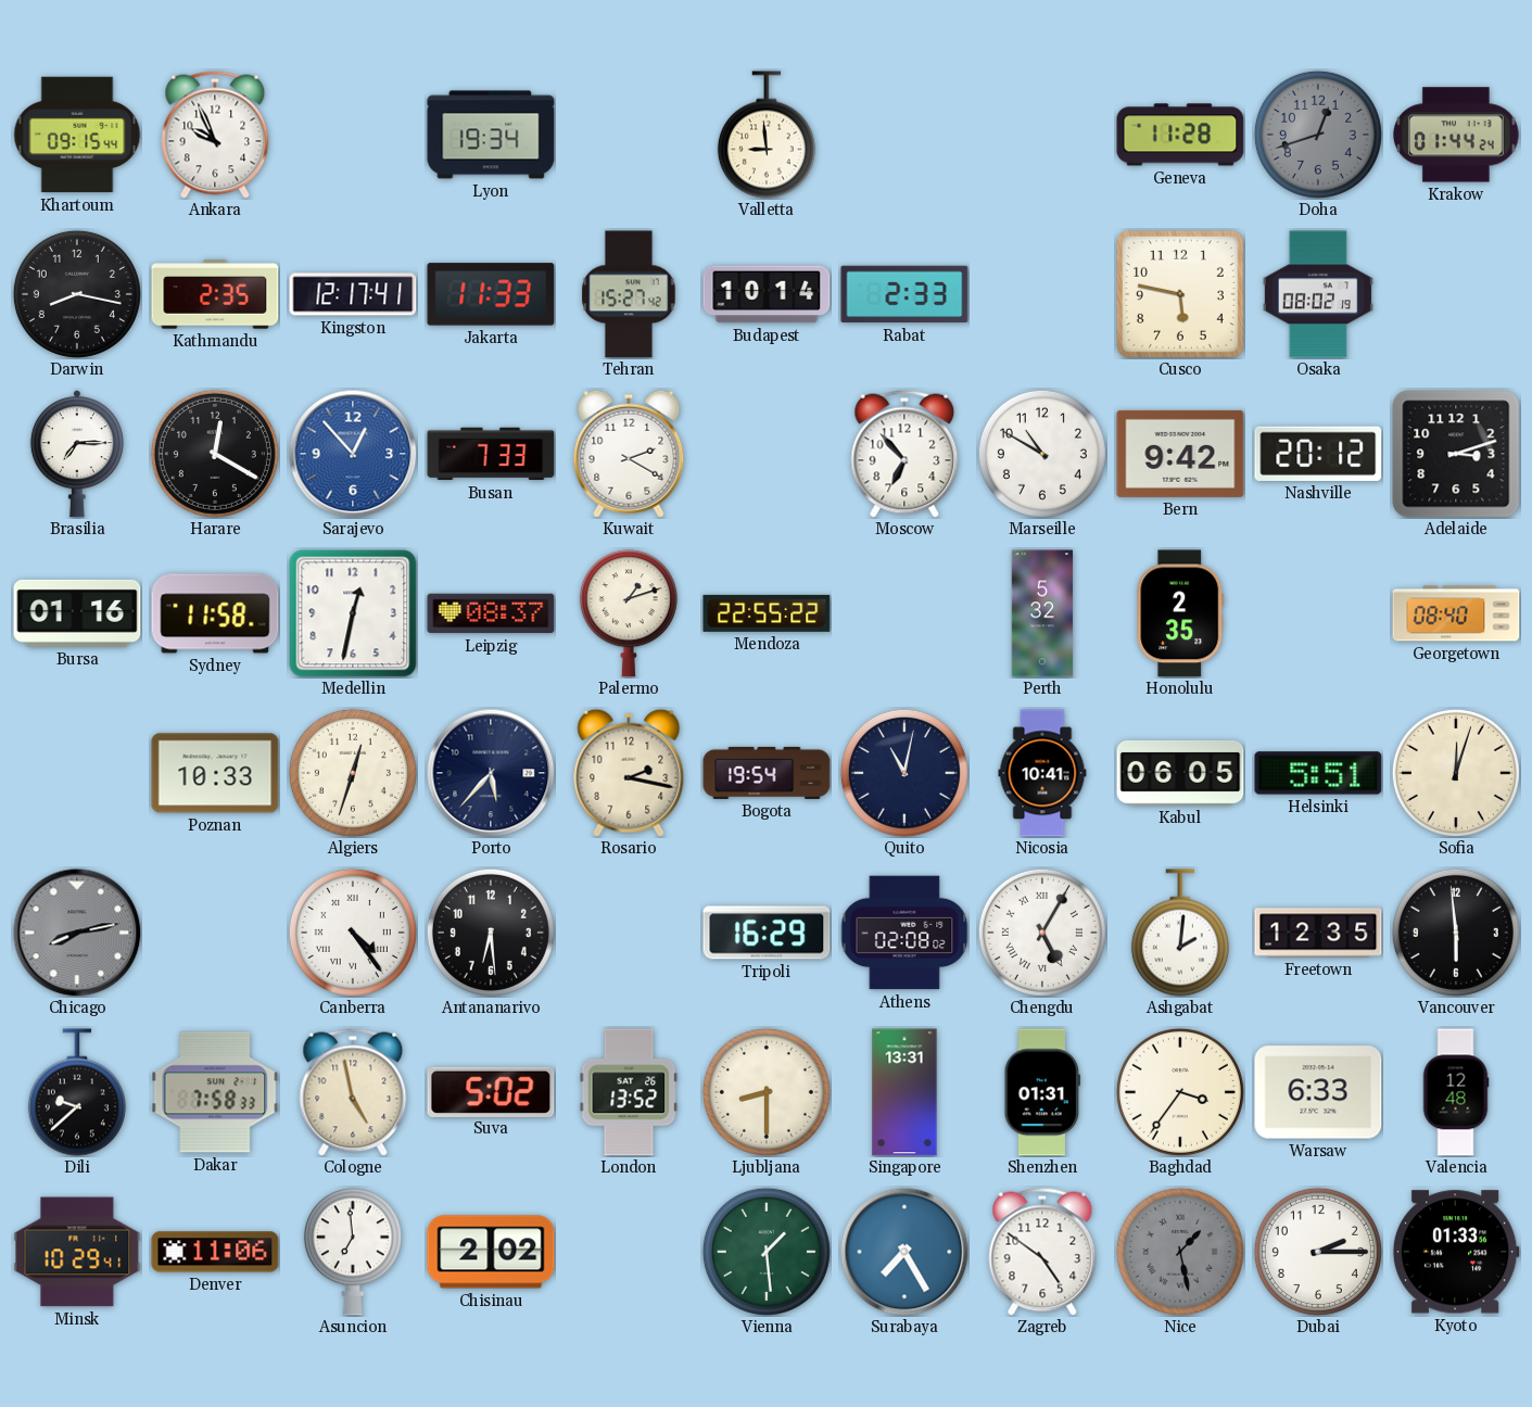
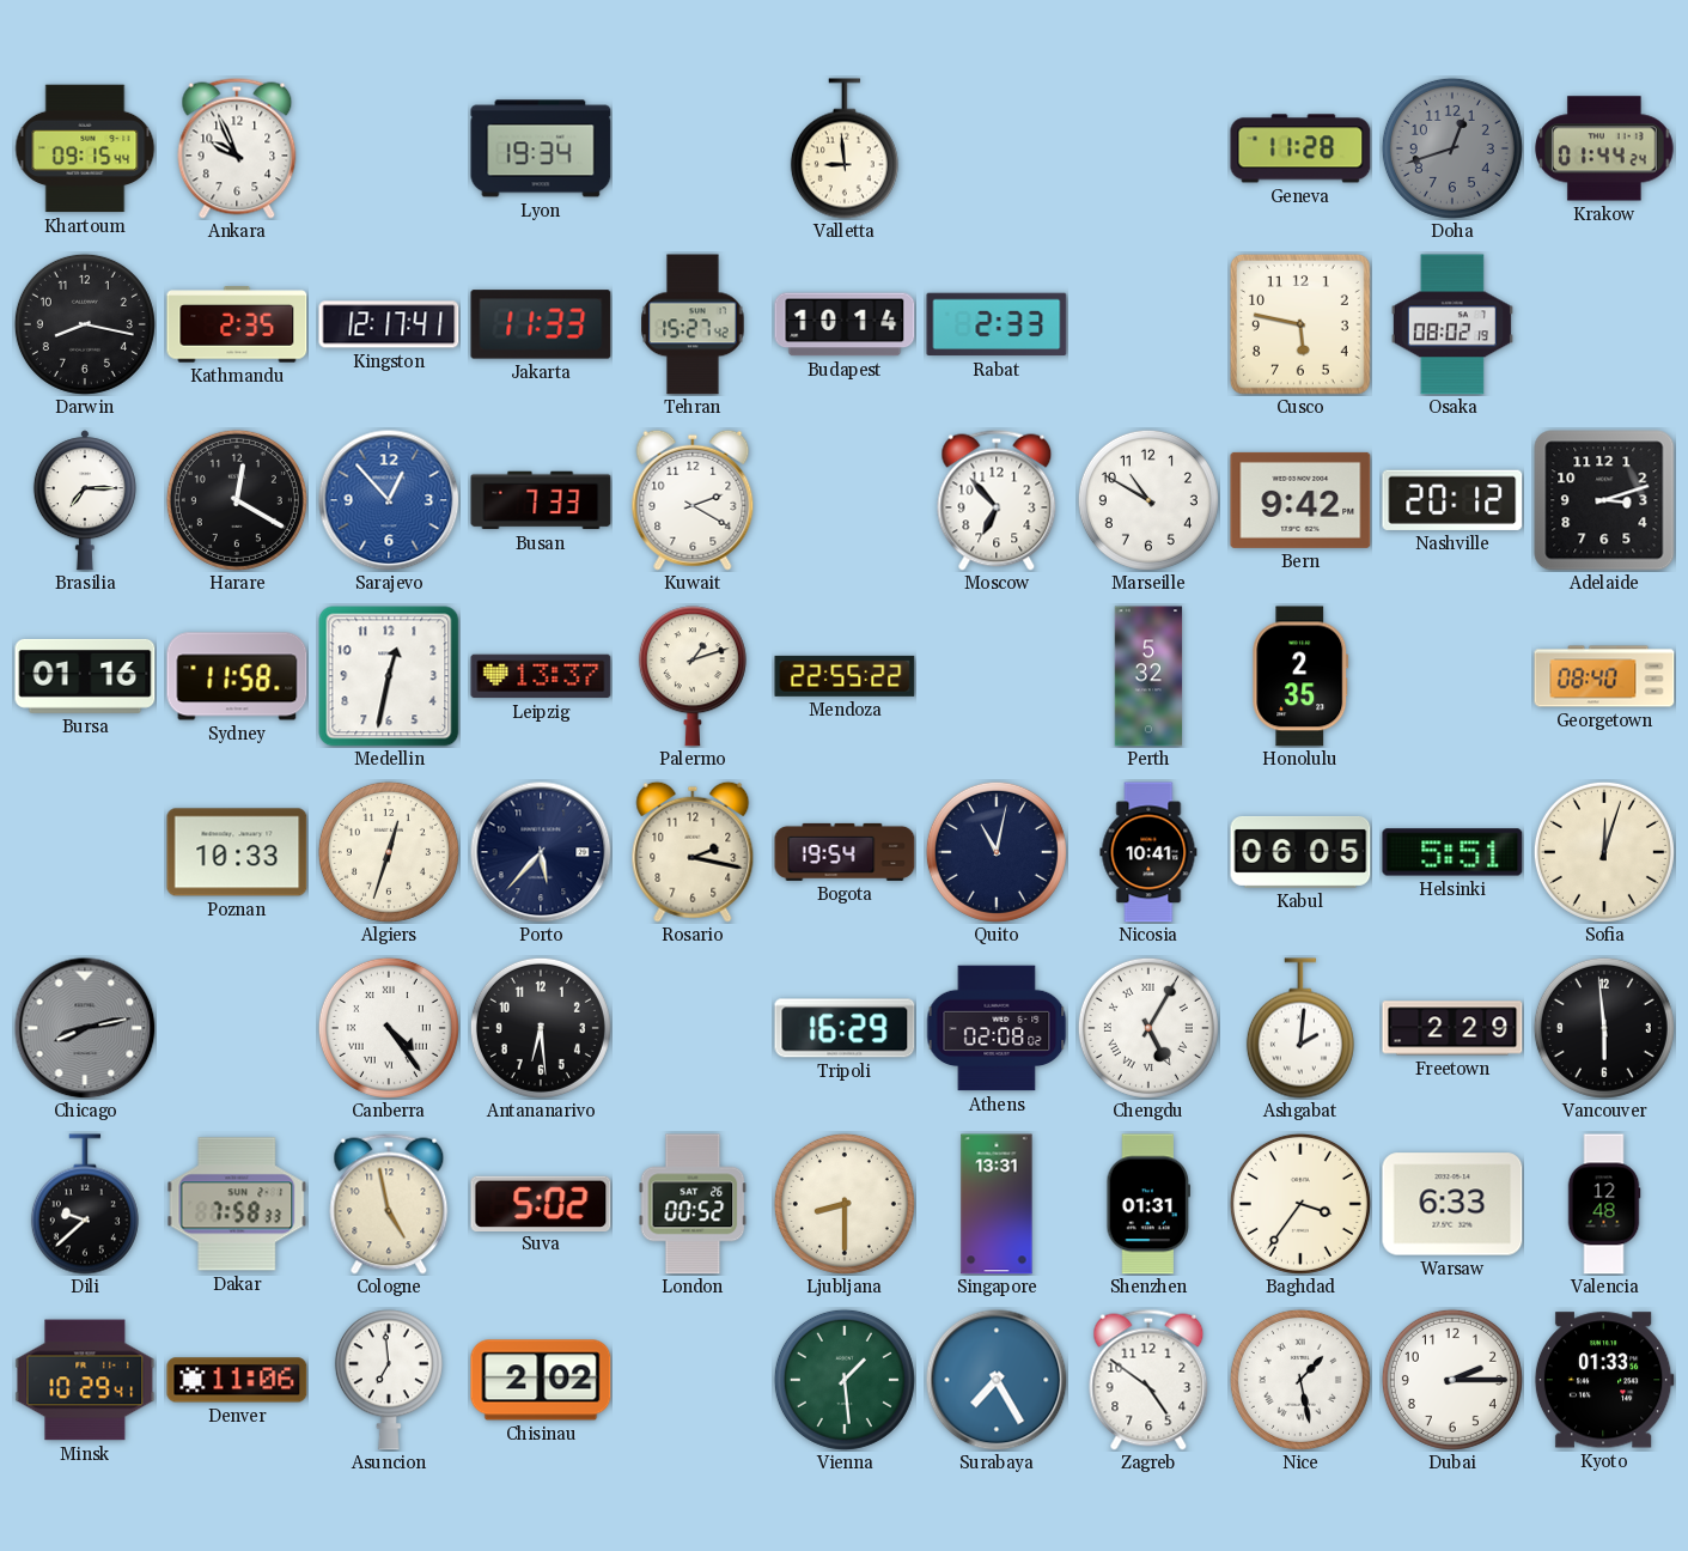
Leipzig: 08:37 -> 13:37
Freetown: 12:35 -> 2:29
London: 13:52 -> 00:52
Nice dial: grey -> white
